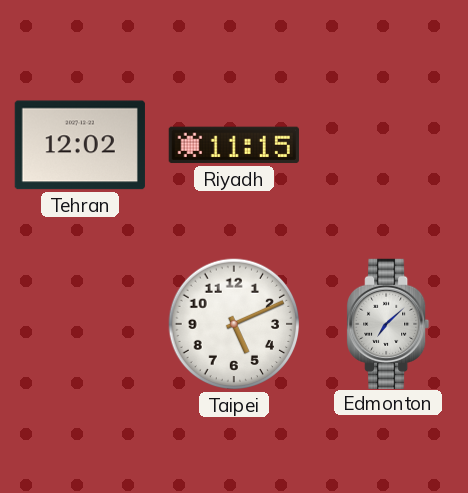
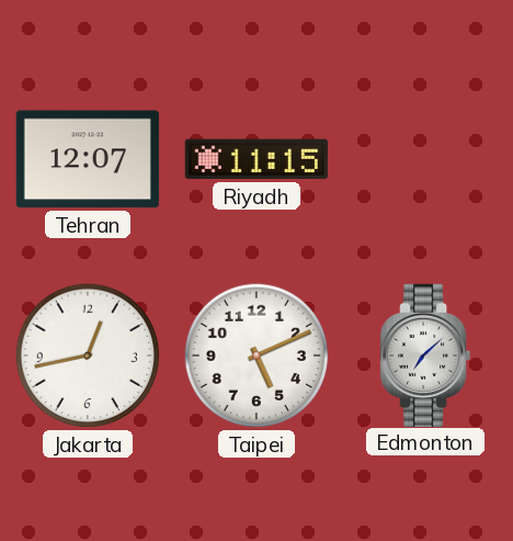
Tehran: 12:02 -> 12:07
Jakarta: none -> 12:43
